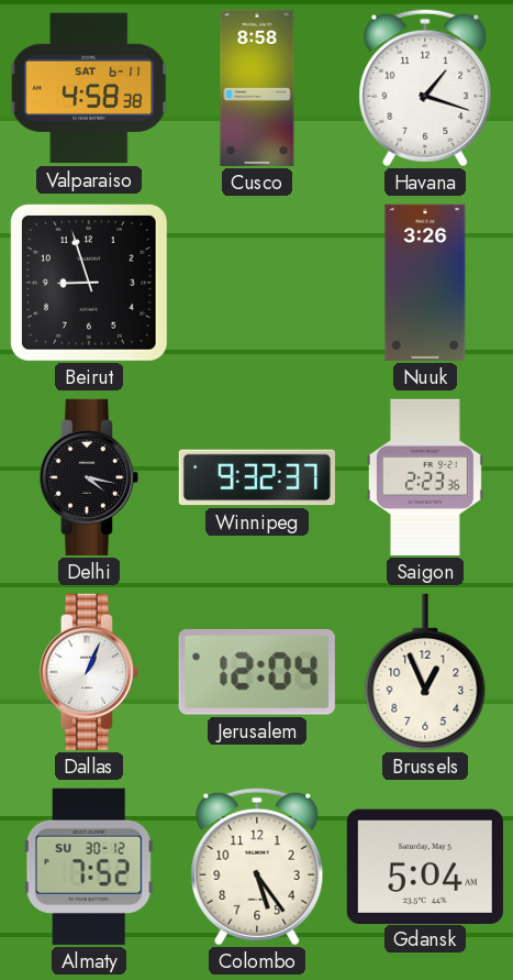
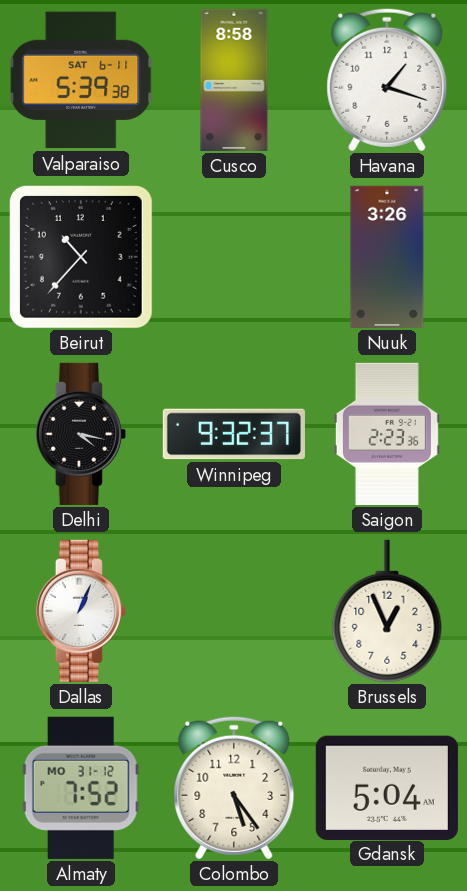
Valparaiso: 4:58 -> 5:39
Beirut: 8:57 -> 10:37
Jerusalem: 12:04 -> none
Almaty date: SU 30-12 -> MO 31-12
